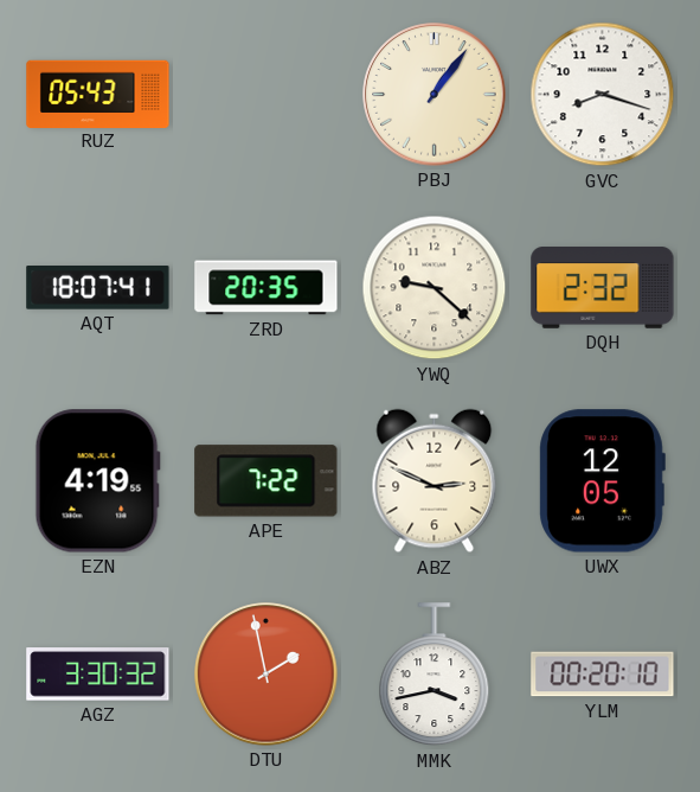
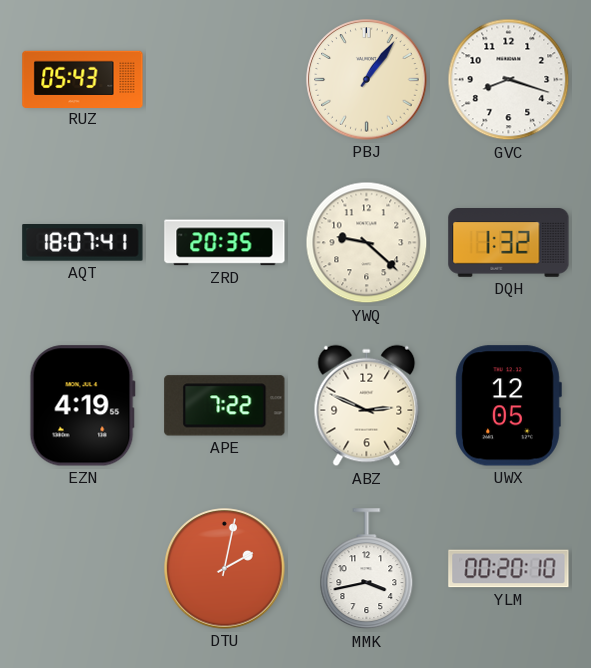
DQH: 2:32 -> 1:32
AGZ: 3:30 -> none
DTU: 1:58 -> 2:02
